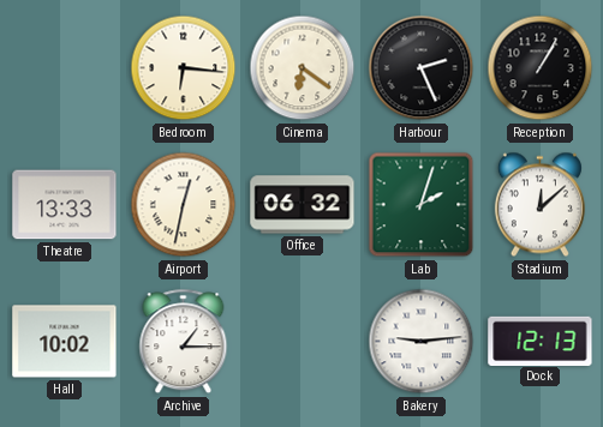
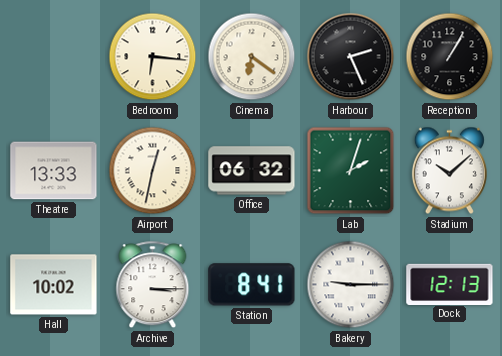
Stadium: 12:08 -> 10:08
Archive: 1:15 -> 3:15
Station: none -> 8:41
Bakery: 9:14 -> 9:15
